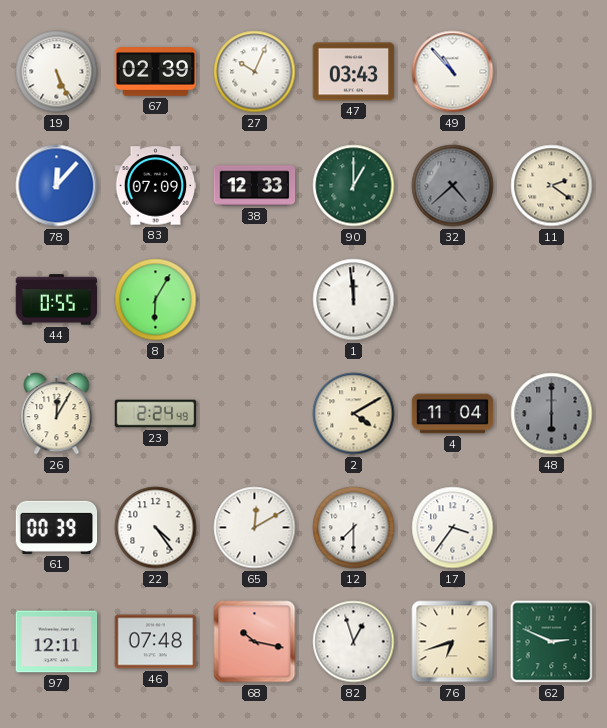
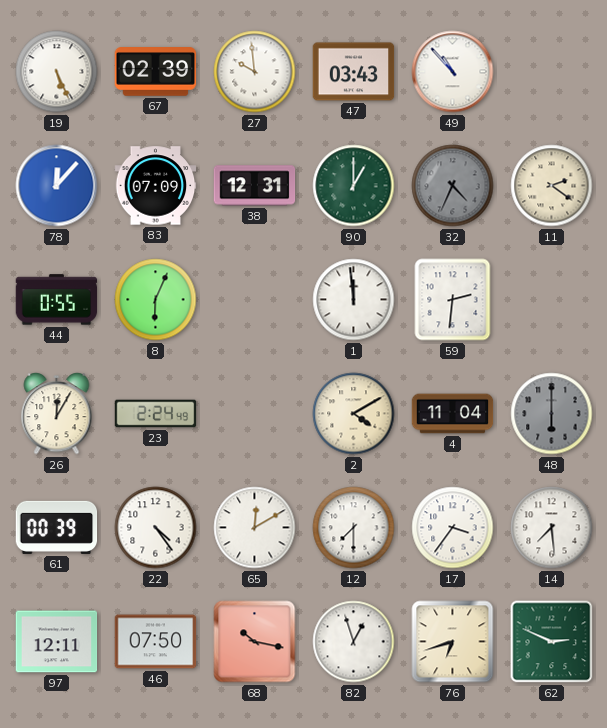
27: 10:04 -> 9:59
38: 12:33 -> 12:31
32: 4:38 -> 4:34
8: 6:05 -> 6:04
59: none -> 2:31
14: none -> 7:29
46: 07:48 -> 07:50
